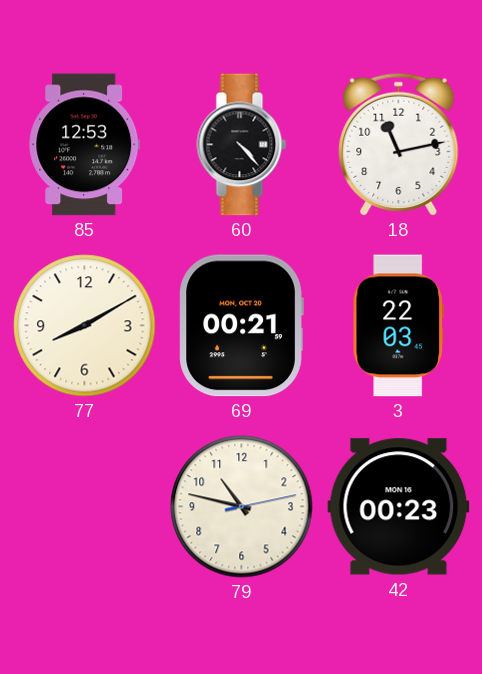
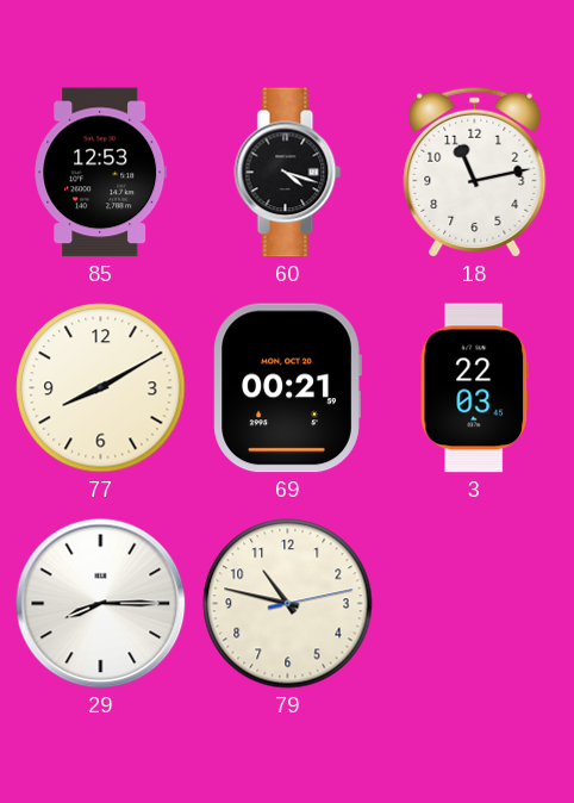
60: 4:23 -> 4:18
29: none -> 8:15
42: 00:23 -> none
